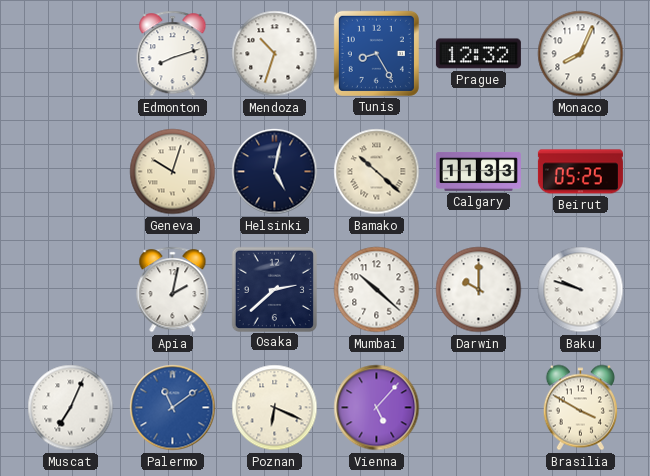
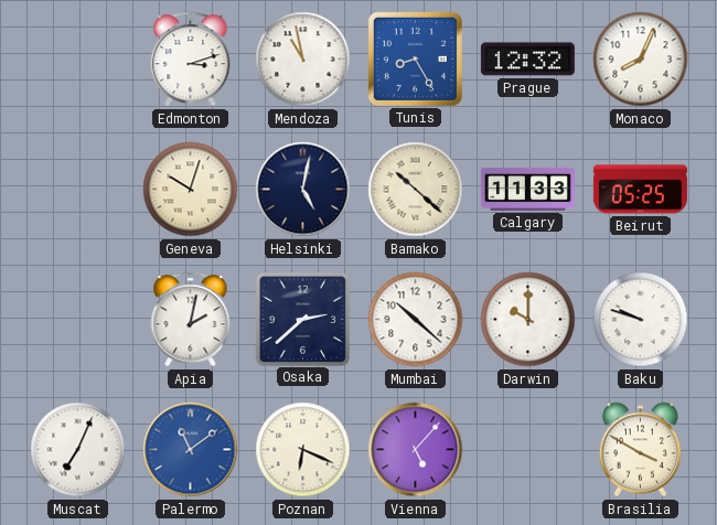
Edmonton: 8:12 -> 3:12
Mendoza: 10:33 -> 10:58
